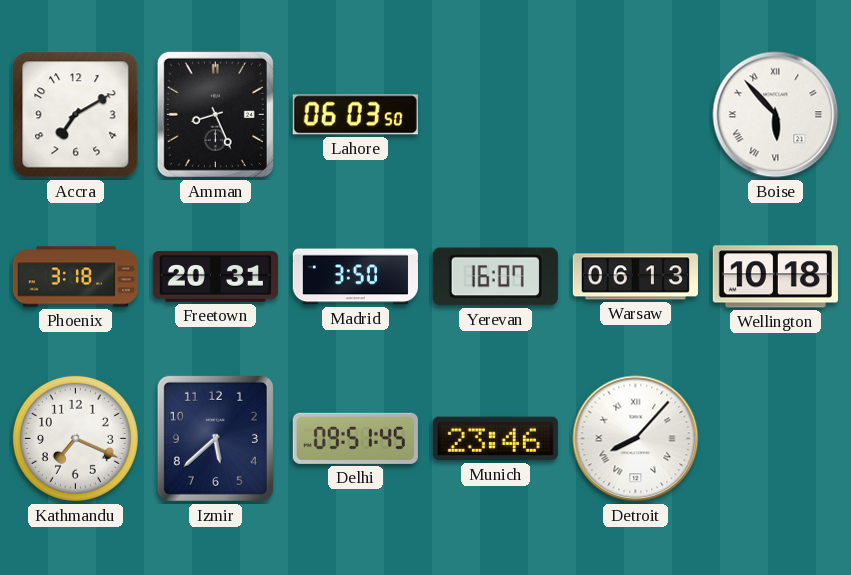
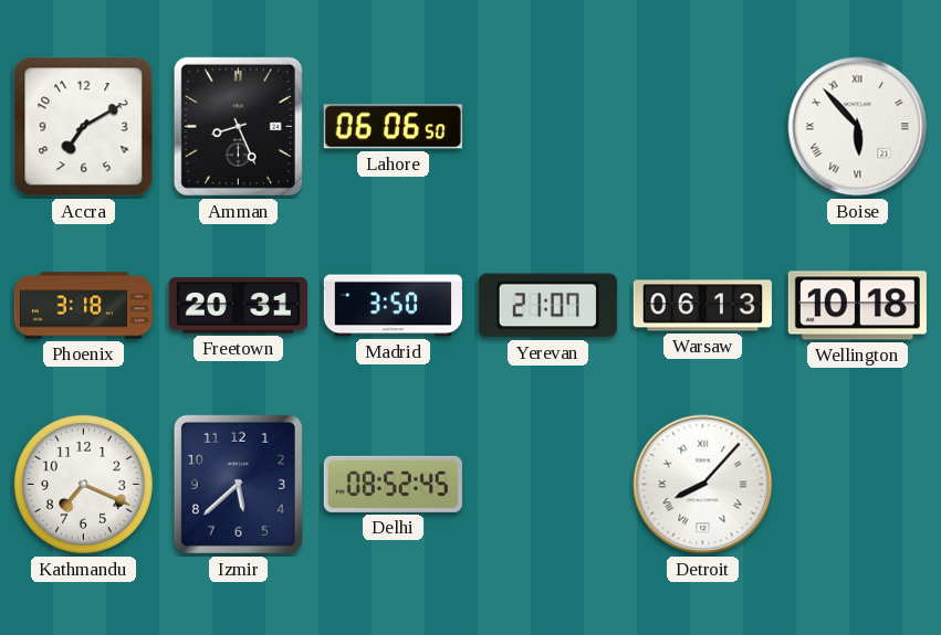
Lahore: 06:03 -> 06:06
Yerevan: 16:07 -> 21:07
Delhi: 09:51 -> 08:52
Munich: 23:46 -> none
